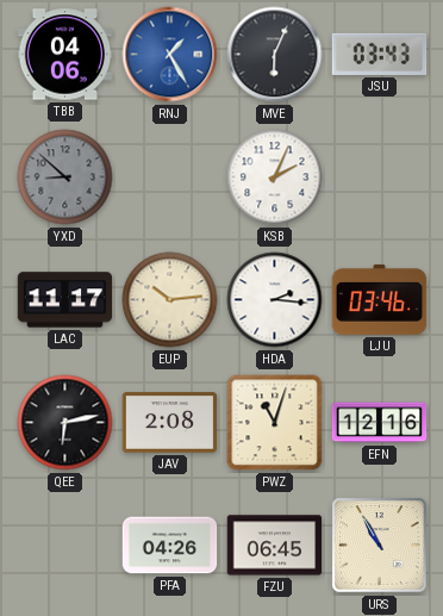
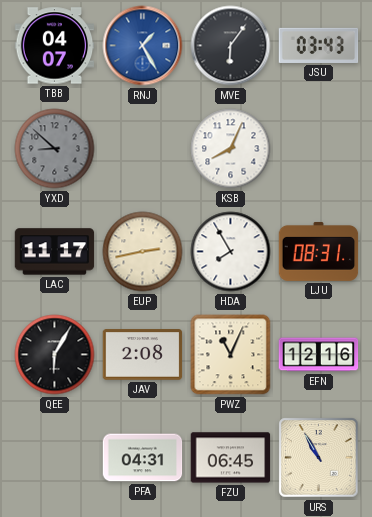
TBB: 04:06 -> 04:07
MVE: 6:04 -> 6:06
KSB: 2:04 -> 8:04
EUP: 10:14 -> 2:43
HDA: 2:16 -> 7:55
LJU: 03:46 -> 08:31
QEE: 6:13 -> 6:05
PWZ: 11:03 -> 11:04
PFA: 04:26 -> 04:31
